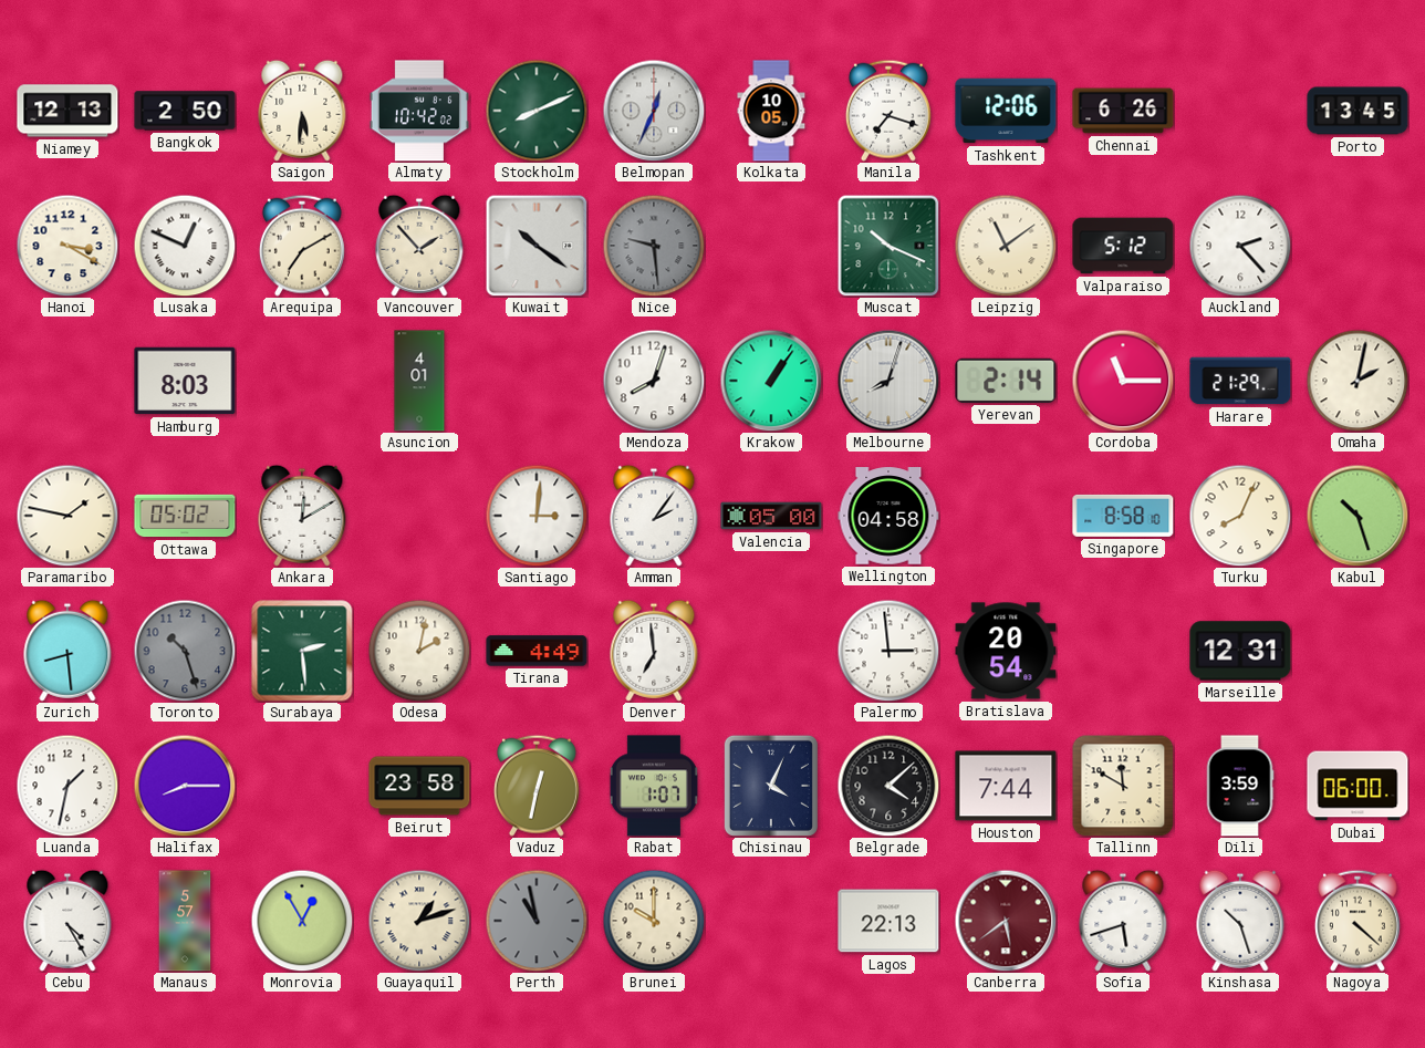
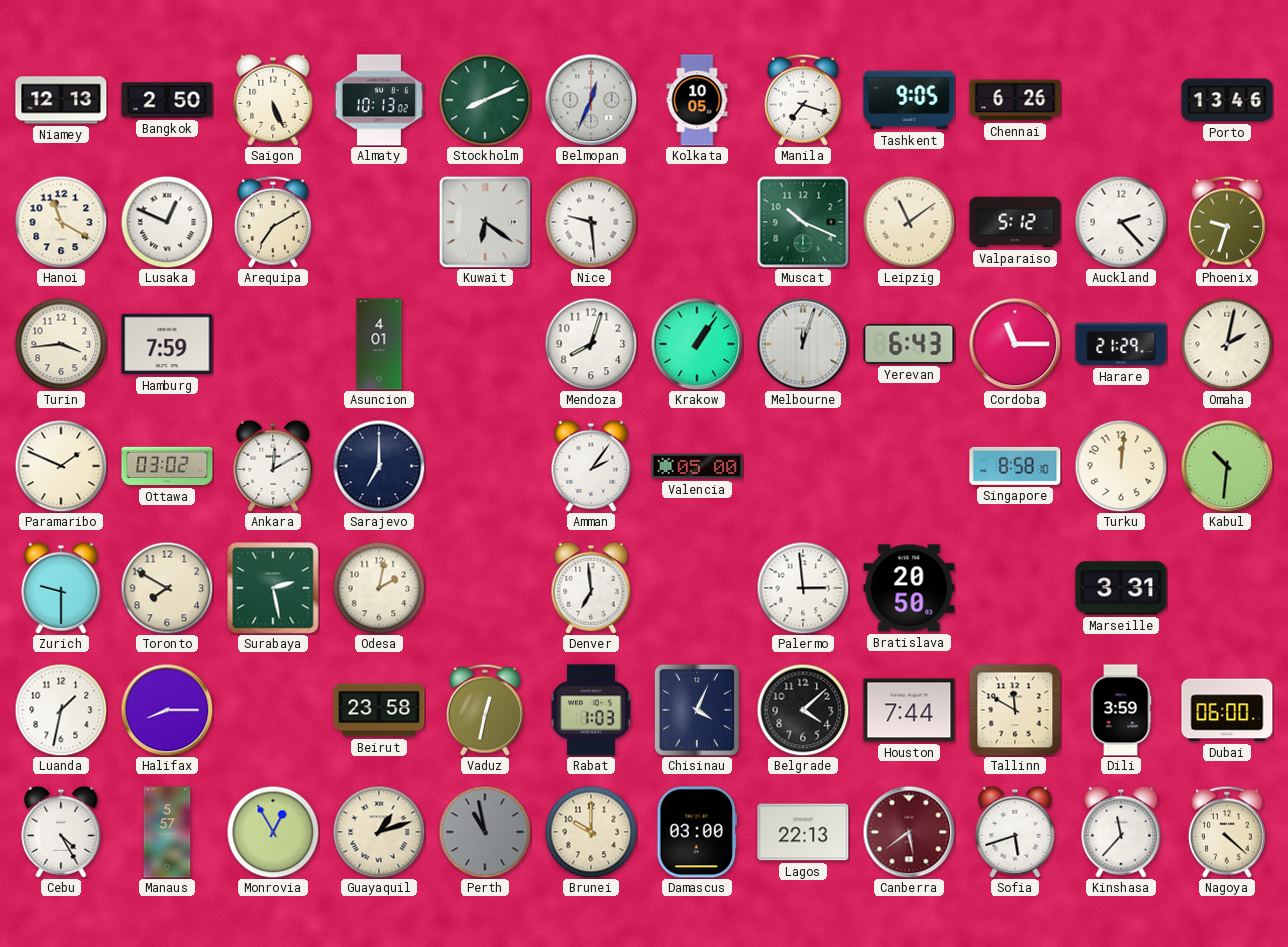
Saigon: 5:31 -> 5:26
Almaty: 10:42 -> 10:13
Tashkent: 12:06 -> 9:05
Porto: 13:45 -> 13:46
Hanoi: 3:20 -> 11:20
Vancouver: 1:53 -> none
Kuwait: 10:21 -> 6:21
Nice dial: grey -> white
Phoenix: none -> 9:33
Turin: none -> 3:44
Hamburg: 8:03 -> 7:59
Melbourne: 8:03 -> 12:03
Yerevan: 2:14 -> 6:43
Paramaribo: 1:47 -> 1:49
Ottawa: 05:02 -> 03:02
Sarajevo: none -> 7:00
Santiago: 3:01 -> none
Wellington: 04:58 -> none
Turku: 8:04 -> 12:01
Kabul: 10:27 -> 10:31
Zurich: 8:29 -> 9:30
Toronto: 10:27 -> 7:50
Toronto dial: grey -> cream
Surabaya: 2:29 -> 2:28
Tirana: 4:49 -> none
Bratislava: 20:54 -> 20:50
Marseille: 12:31 -> 3:31
Rabat: 1:07 -> 1:03
Damascus: none -> 03:00
Kinshasa: 10:27 -> 11:37
